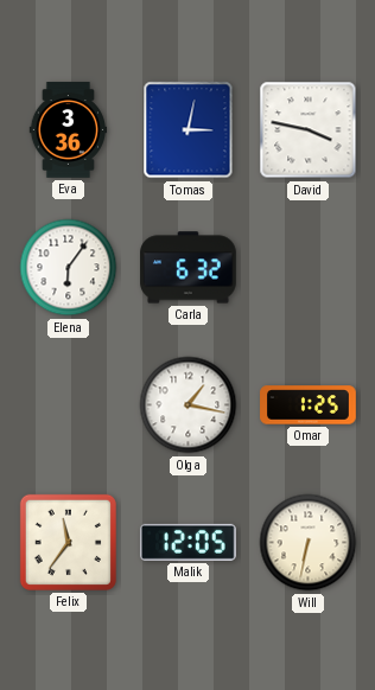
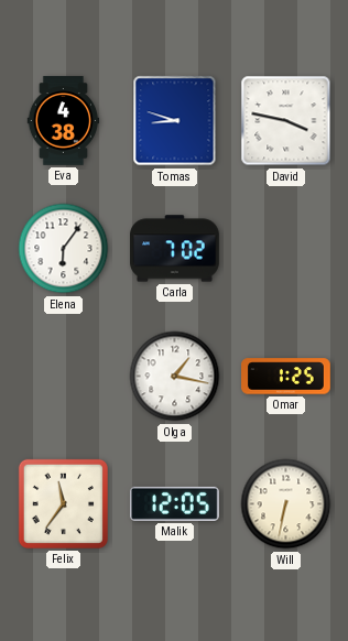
Eva: 3:36 -> 4:38
Tomas: 3:02 -> 8:48
Carla: 6:32 -> 7:02
